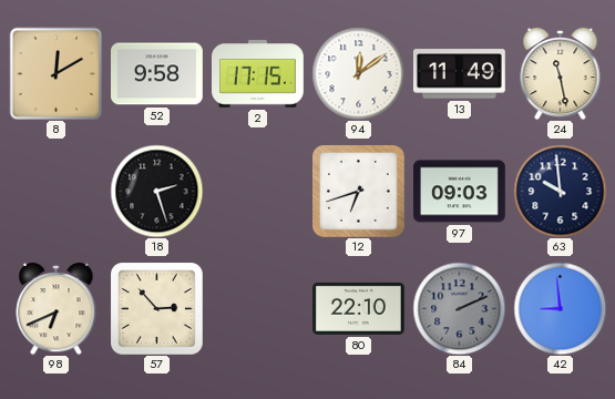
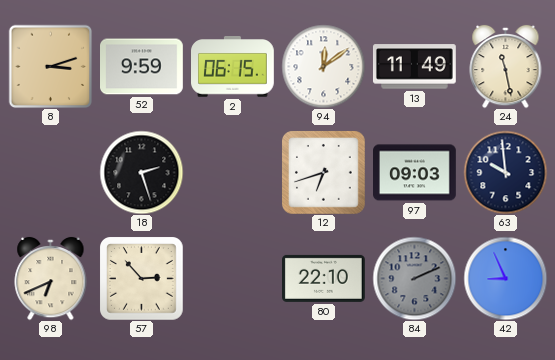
8: 12:10 -> 3:12
52: 9:58 -> 9:59
2: 17:15 -> 06:15
42: 8:59 -> 8:56
